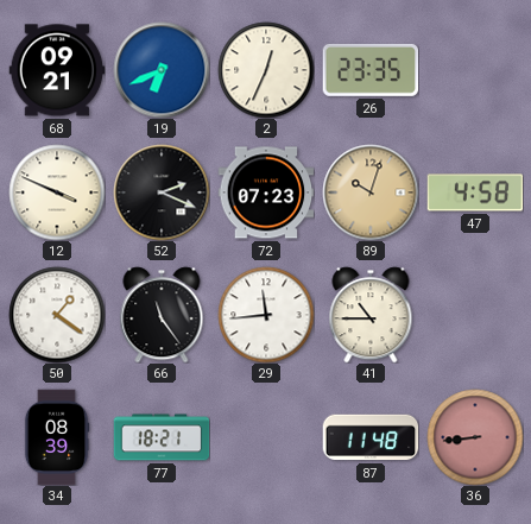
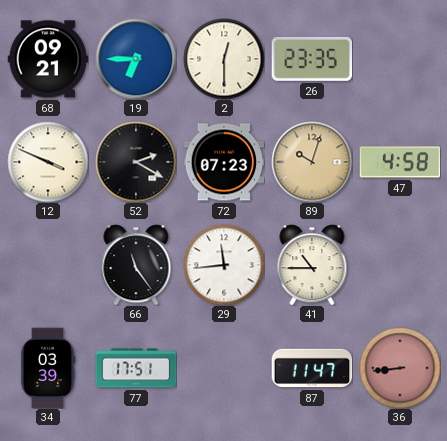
19: 6:41 -> 6:45
2: 12:34 -> 12:30
52: 2:19 -> 2:20
50: 1:21 -> none
34: 08:39 -> 03:39
77: 18:21 -> 17:51
87: 11:48 -> 11:47
